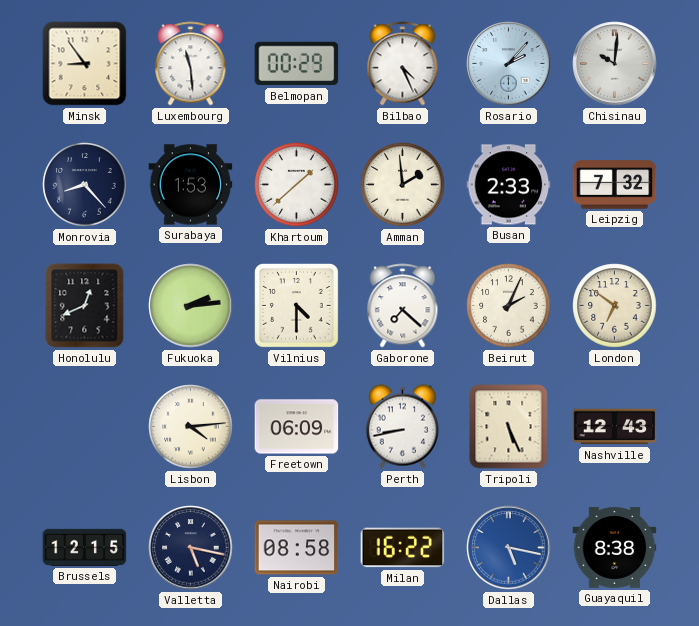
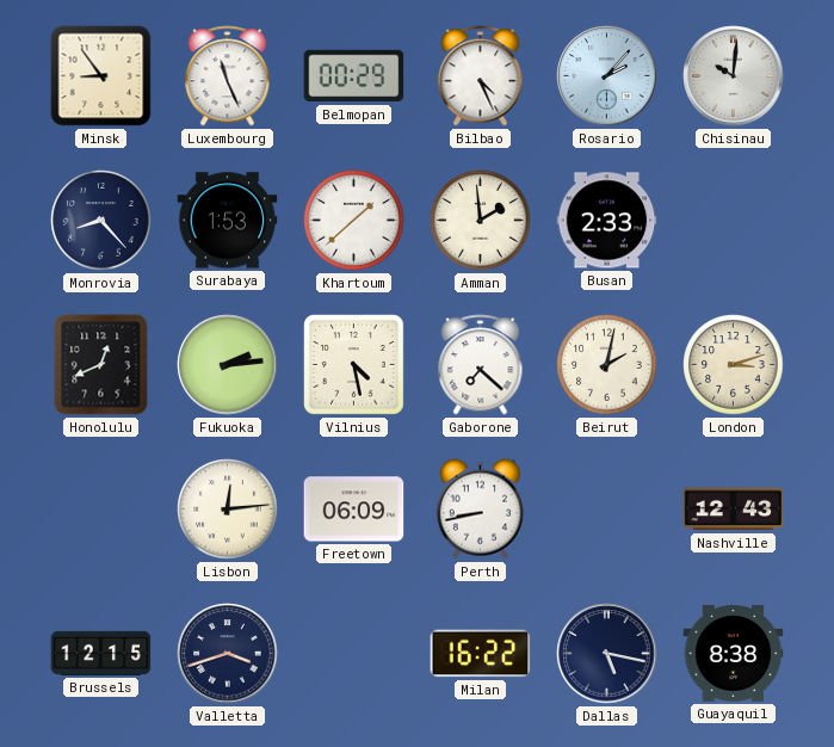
Luxembourg: 11:29 -> 11:26
Leipzig: 7:32 -> none
Vilnius: 4:30 -> 4:28
Beirut: 2:04 -> 2:02
London: 6:51 -> 3:12
Lisbon: 4:14 -> 12:14
Tripoli: 5:26 -> none
Valletta: 5:17 -> 3:42
Nairobi: 08:58 -> none
Dallas dial: blue -> navy
